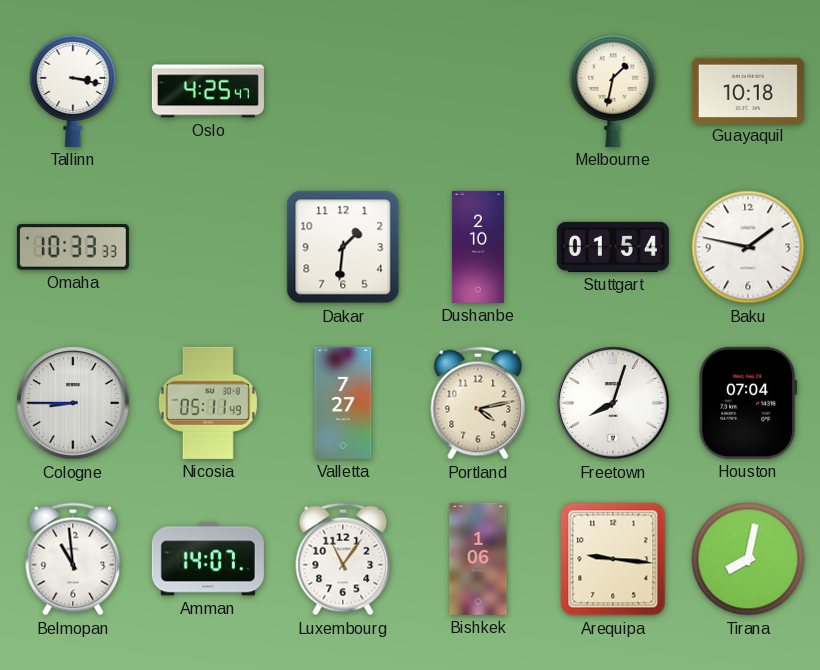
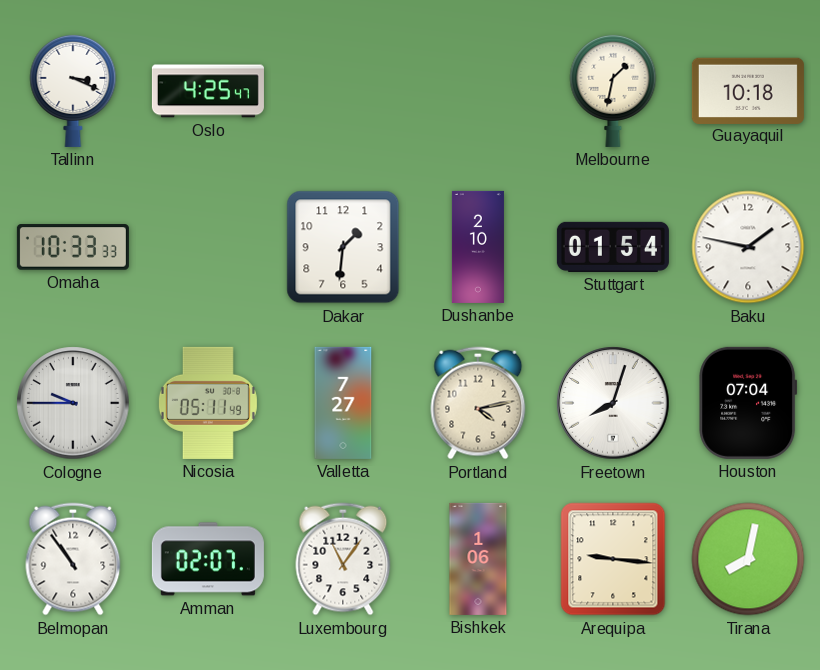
Tallinn: 3:17 -> 3:19
Cologne: 8:45 -> 9:45
Belmopan: 10:59 -> 10:54
Amman: 14:07 -> 02:07
